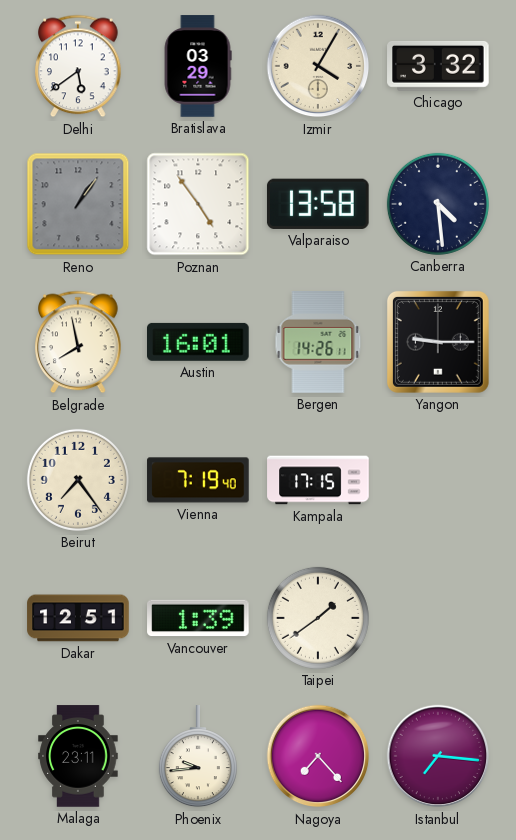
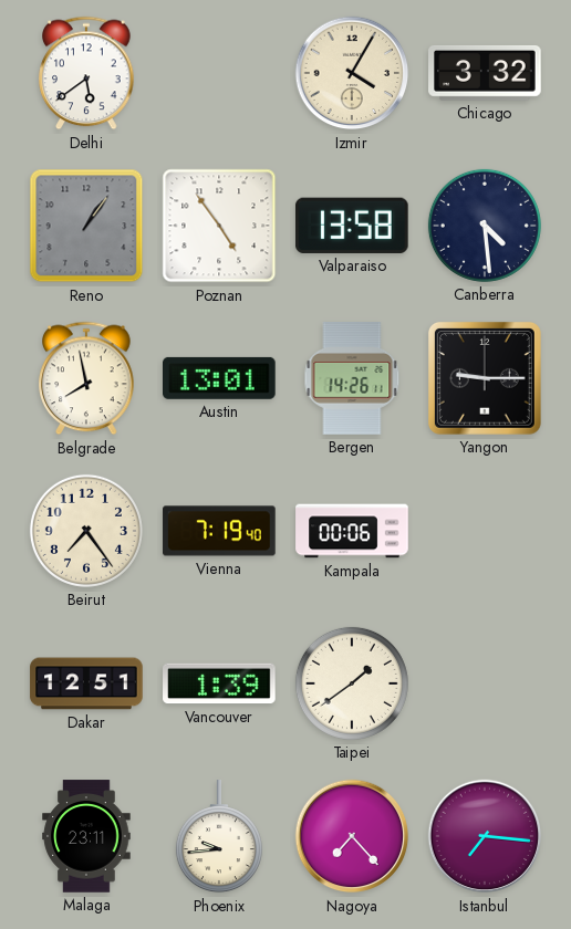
Bratislava: 03:29 -> none
Austin: 16:01 -> 13:01
Kampala: 17:15 -> 00:06
